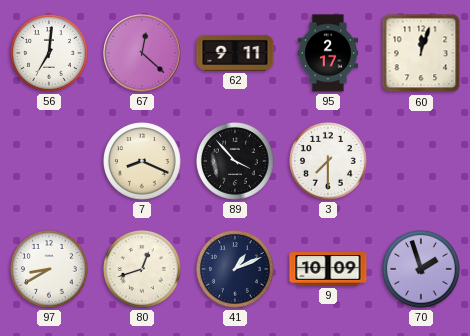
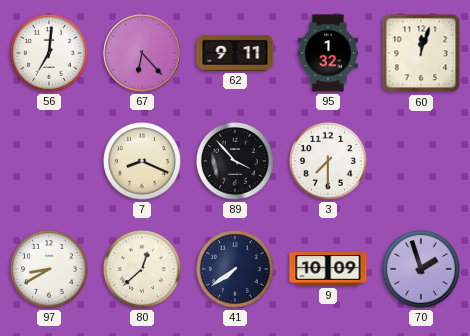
67: 12:22 -> 6:23
95: 2:17 -> 1:32
80: 12:42 -> 12:38
41: 1:11 -> 7:39
